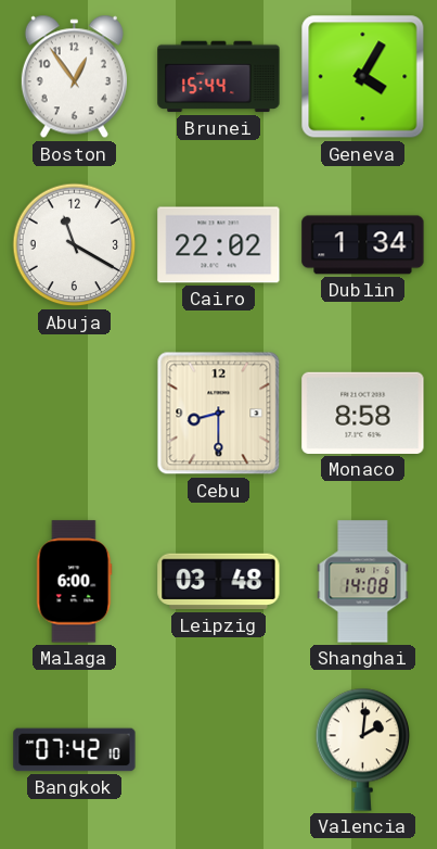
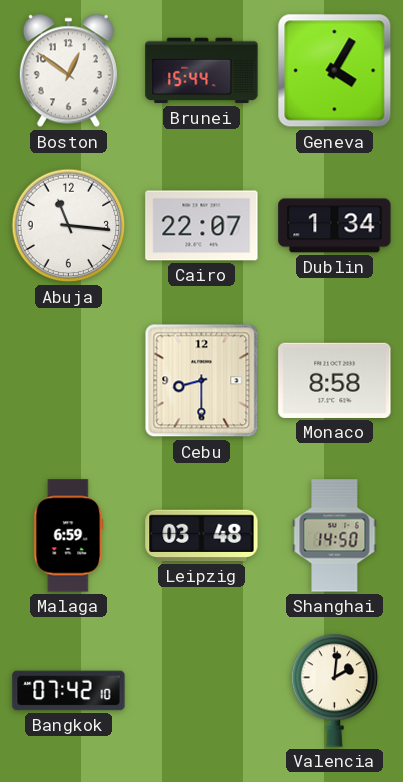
Boston: 12:54 -> 12:51
Abuja: 11:20 -> 11:16
Cairo: 22:02 -> 22:07
Malaga: 6:00 -> 6:59
Shanghai: 14:08 -> 14:50
